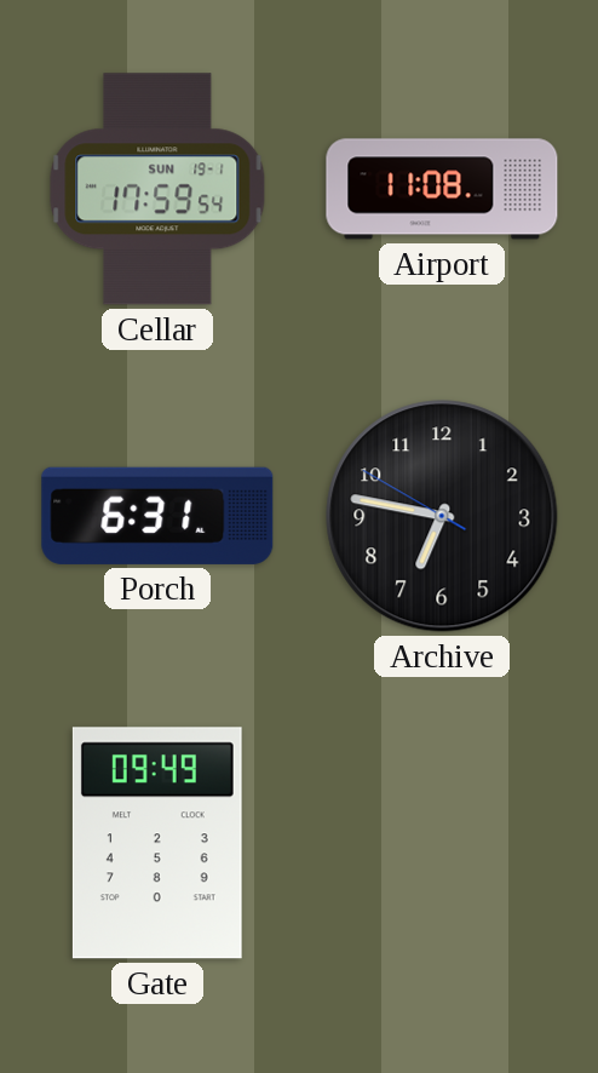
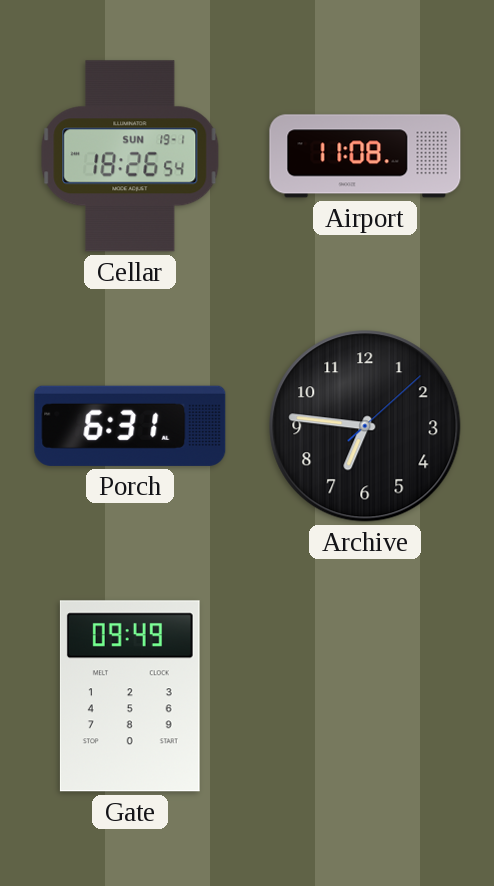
Cellar: 17:59 -> 18:26
Archive: 6:46:50 -> 6:46:08
